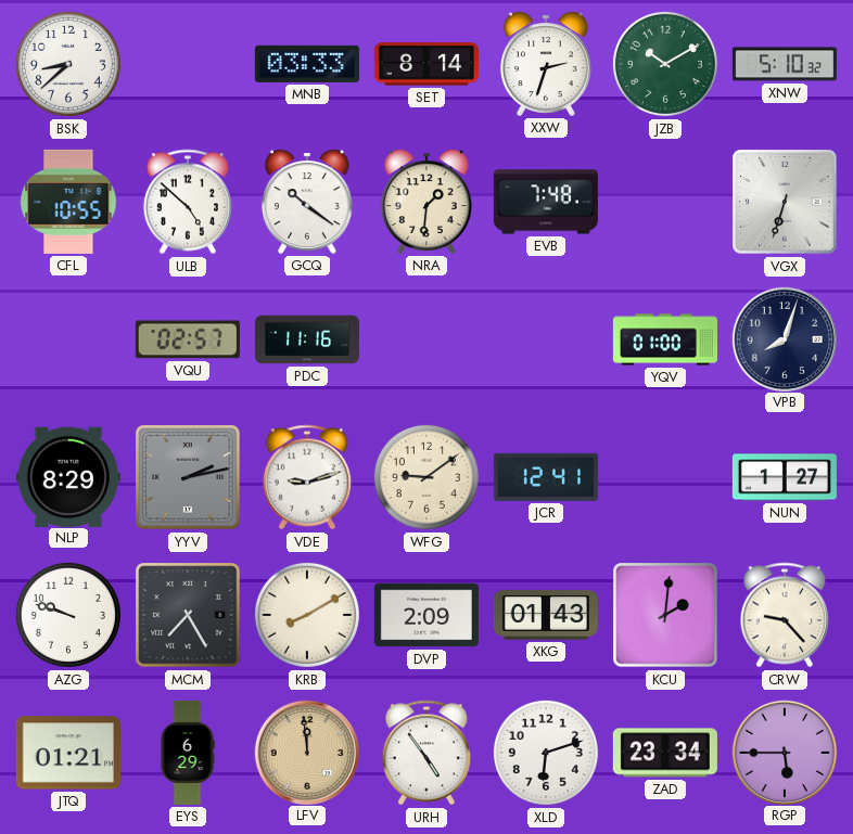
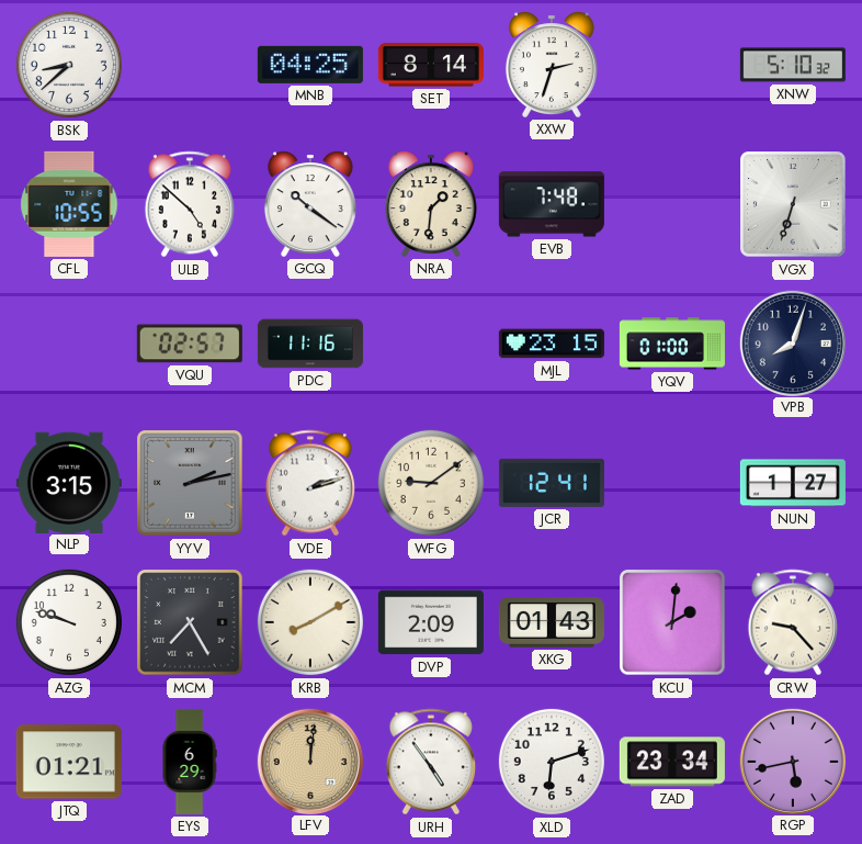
MNB: 03:33 -> 04:25
JZB: 10:10 -> none
MJL: none -> 23:15
NLP: 8:29 -> 3:15
VDE: 9:12 -> 2:12
LFV: 11:59 -> 12:01
RGP: 5:45 -> 5:43
